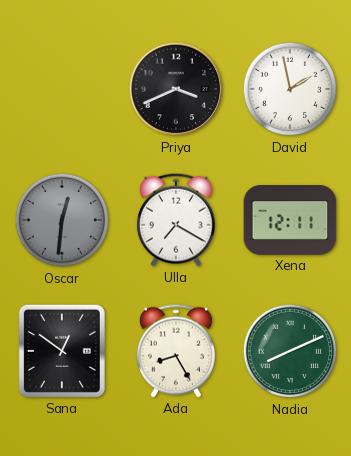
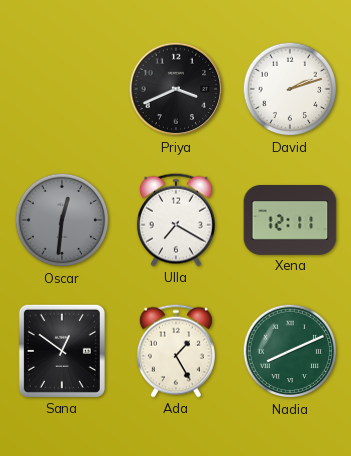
David: 1:58 -> 2:12
Ada: 8:25 -> 1:25
